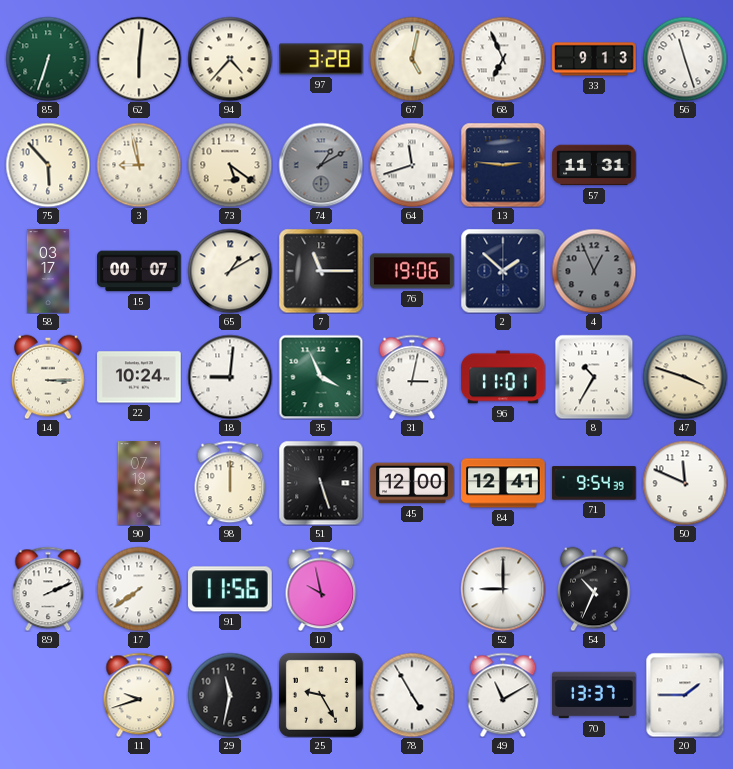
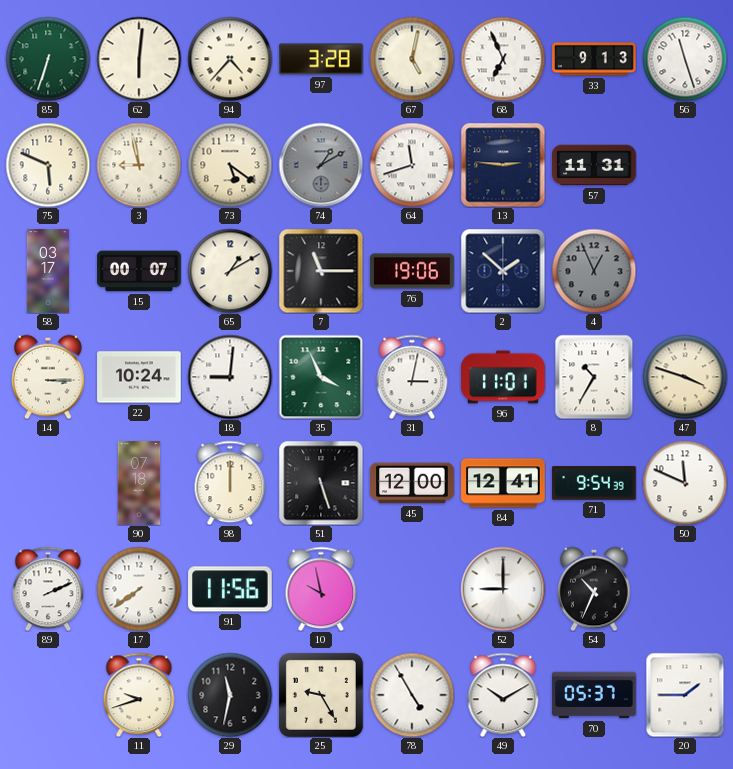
75: 5:53 -> 5:49
49: 11:10 -> 10:10
70: 13:37 -> 05:37
